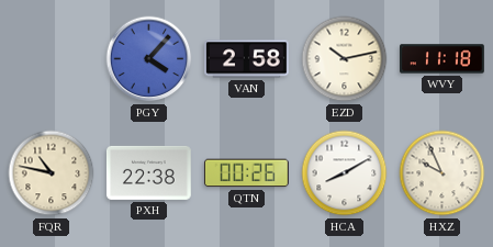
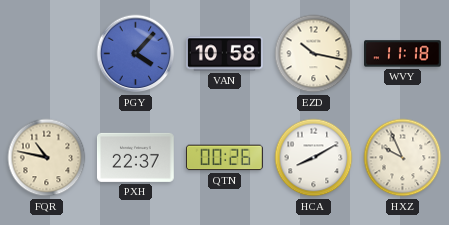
VAN: 2:58 -> 10:58
EZD: 10:13 -> 10:17
PXH: 22:38 -> 22:37
